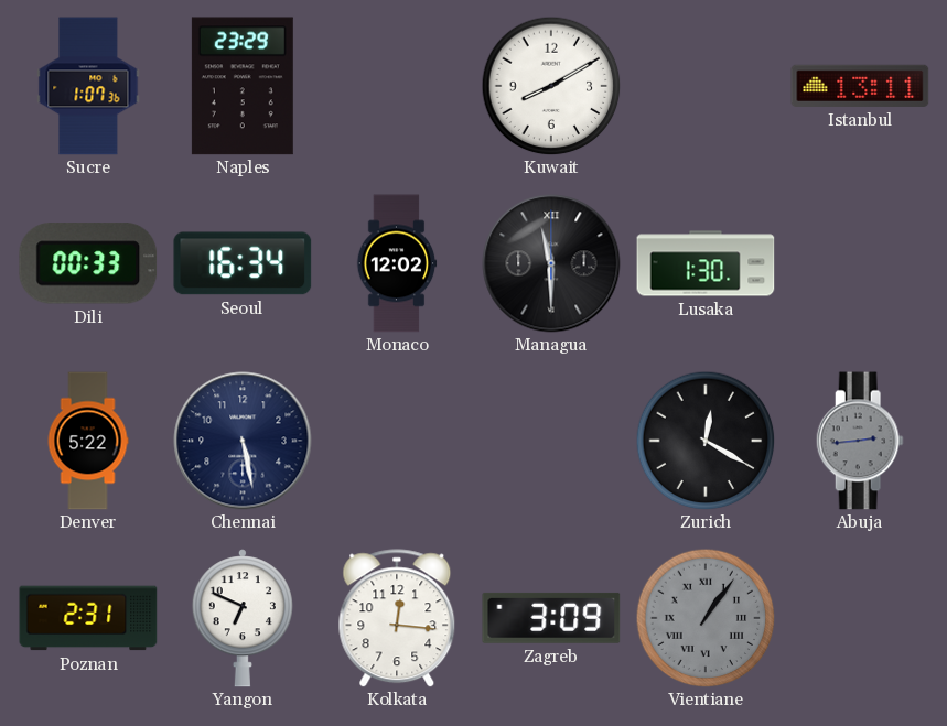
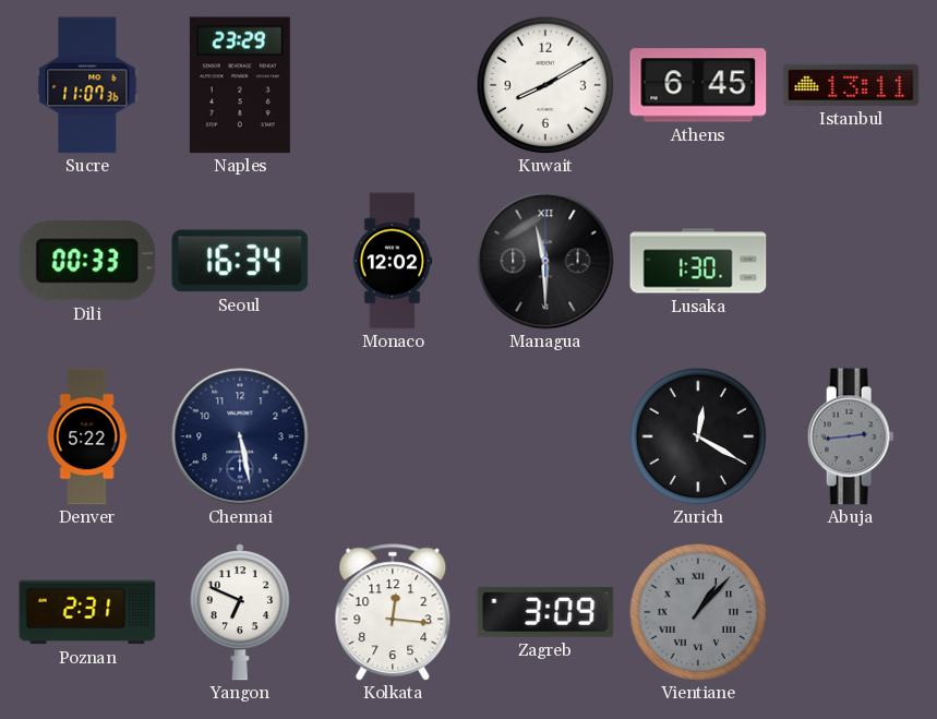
Sucre: 1:07 -> 11:07
Athens: none -> 6:45
Vientiane: 1:06 -> 1:07
